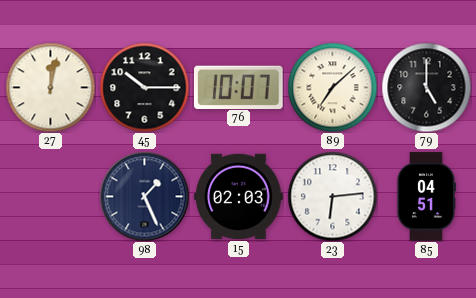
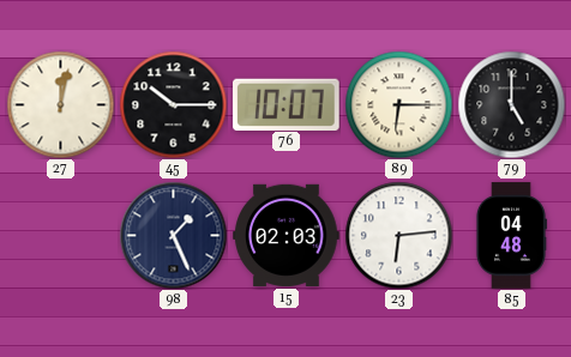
89: 7:08 -> 6:15
85: 04:51 -> 04:48
